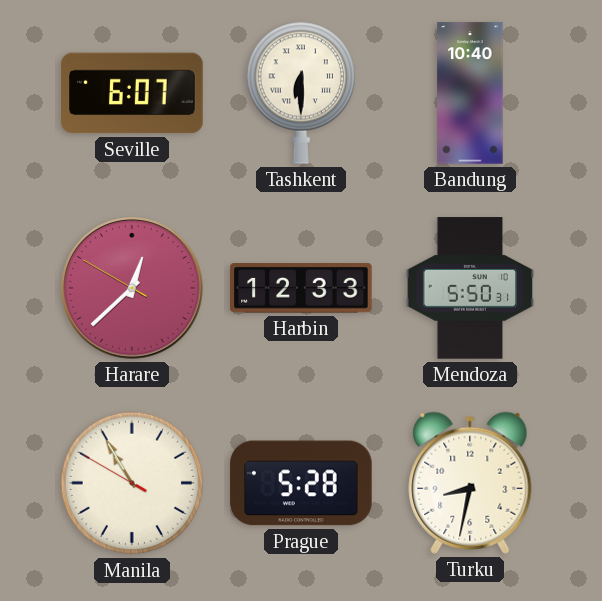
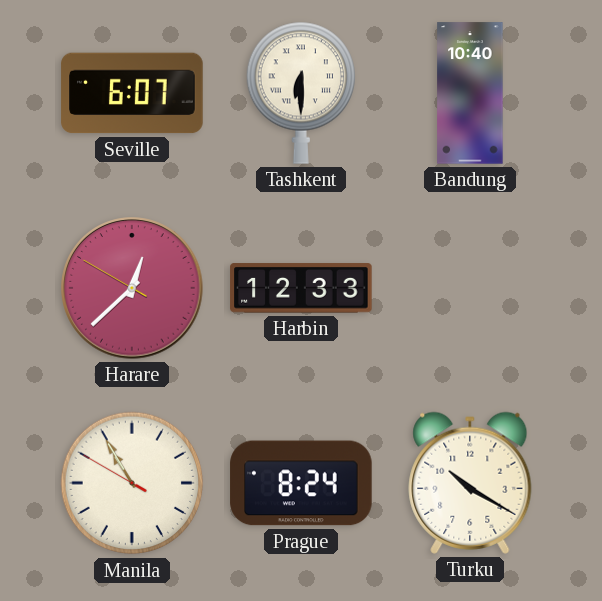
Mendoza: 5:50 -> none
Prague: 5:28 -> 8:24
Turku: 8:32 -> 10:20
